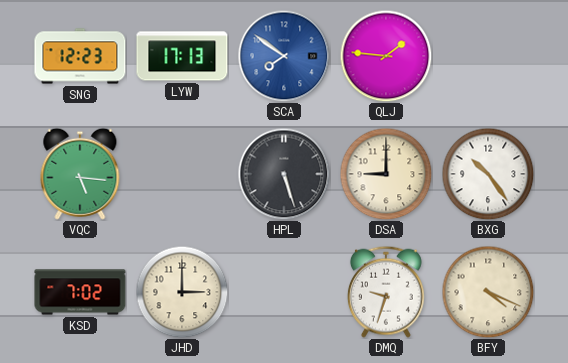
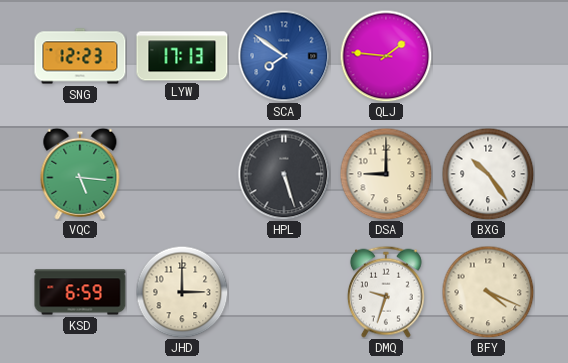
KSD: 7:02 -> 6:59
